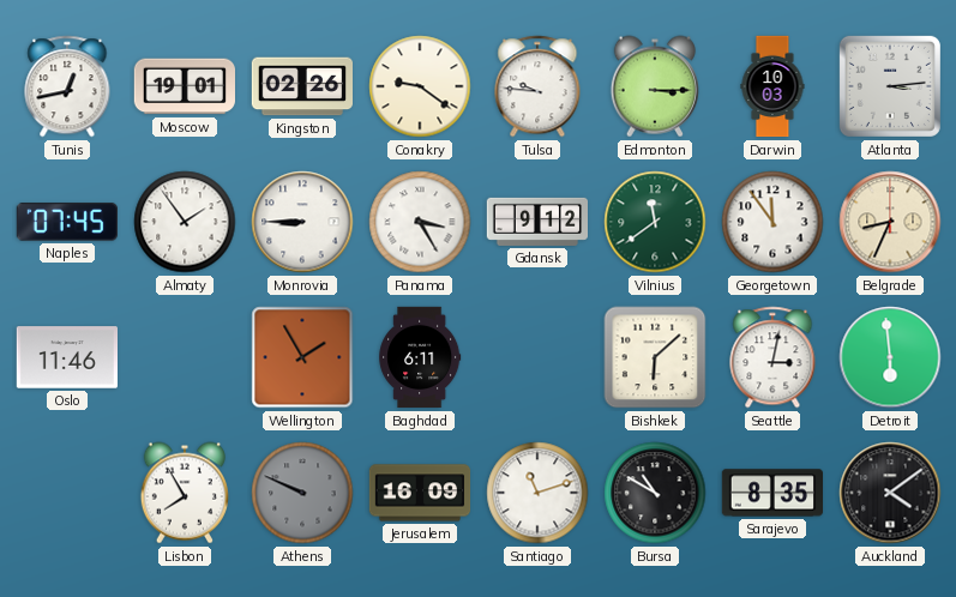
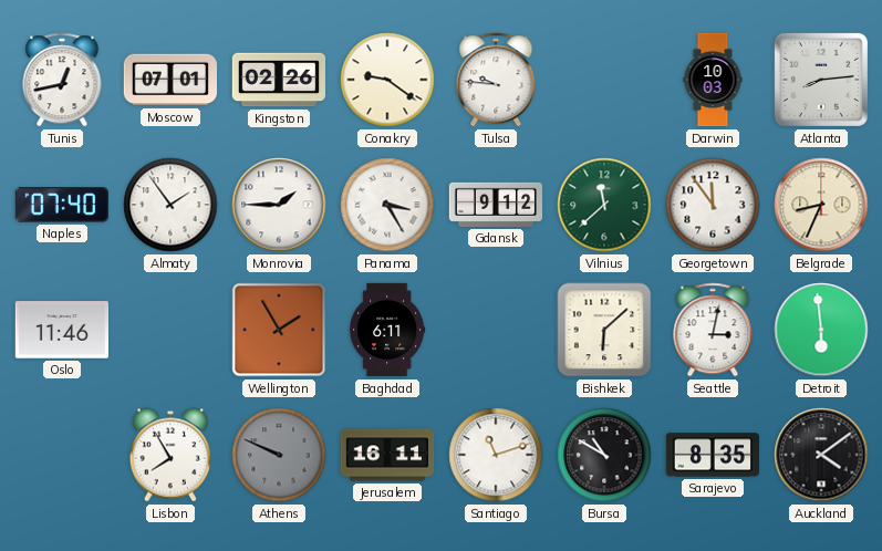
Moscow: 19:01 -> 07:01
Edmonton: 3:15 -> none
Atlanta: 3:14 -> 8:14
Naples: 07:45 -> 07:40
Monrovia: 8:45 -> 1:45
Vilnius: 11:39 -> 11:38
Jerusalem: 16:09 -> 16:11
